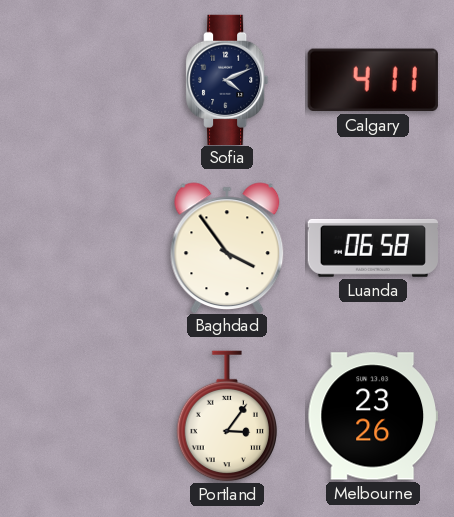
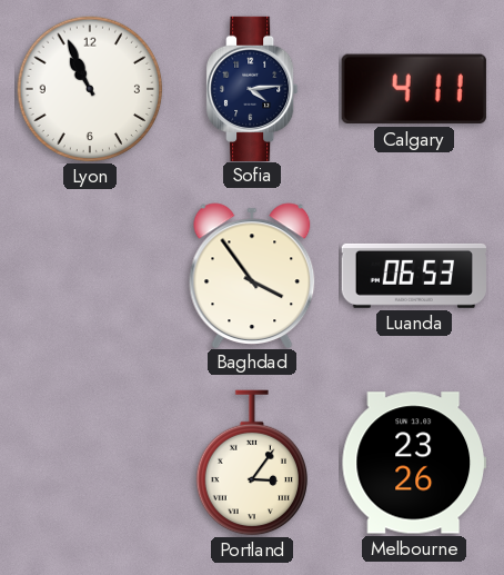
Lyon: none -> 10:56
Sofia: 4:11 -> 4:14
Luanda: 06:58 -> 06:53
